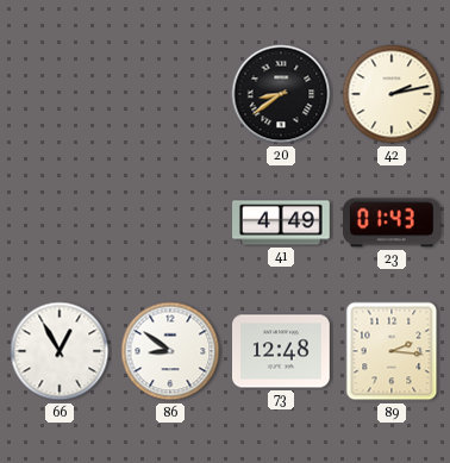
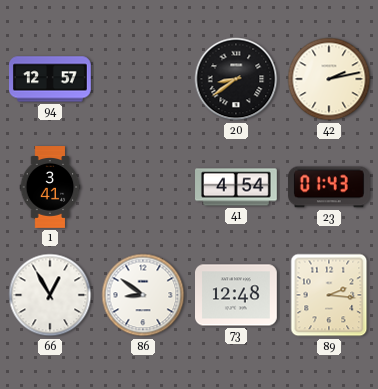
94: none -> 12:57
1: none -> 3:41
41: 4:49 -> 4:54
